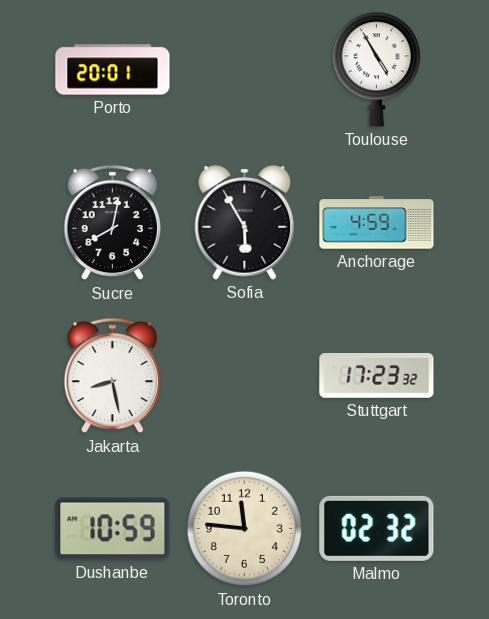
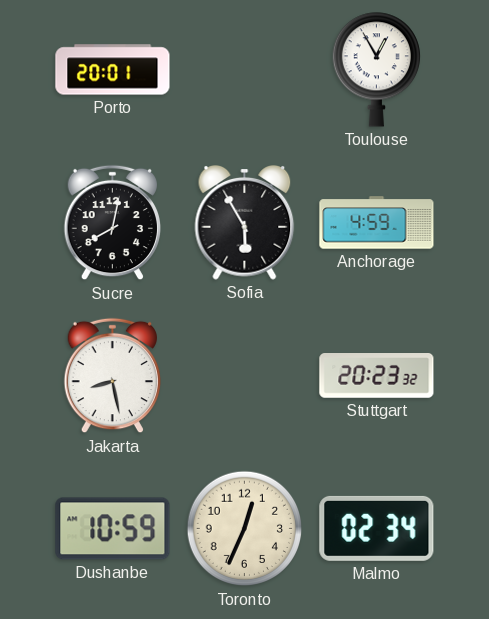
Toulouse: 4:55 -> 12:55
Stuttgart: 17:23 -> 20:23
Toronto: 11:46 -> 12:34
Malmo: 02:32 -> 02:34
